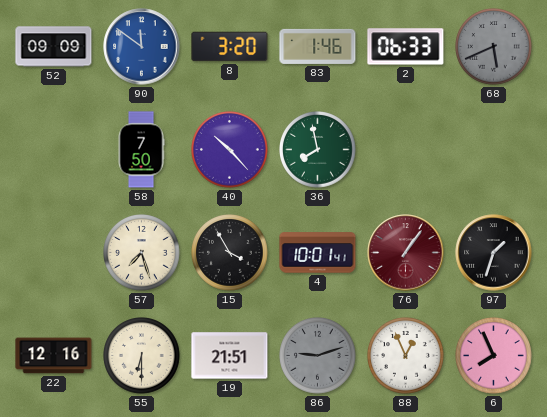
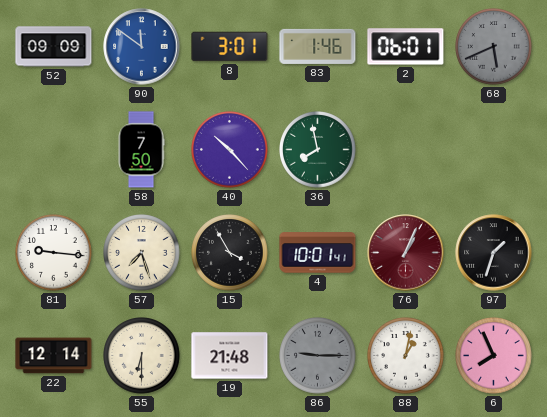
8: 3:20 -> 3:01
2: 06:33 -> 06:01
81: none -> 9:16
76: 1:06 -> 1:04
22: 12:16 -> 12:14
19: 21:51 -> 21:48
86: 9:12 -> 9:15
88: 12:56 -> 1:02
